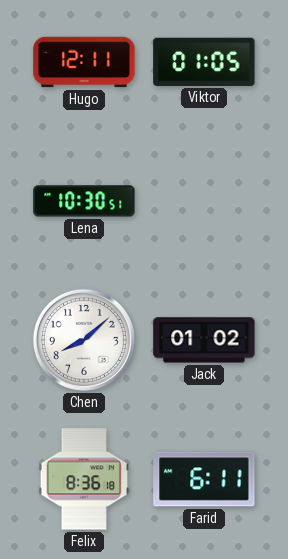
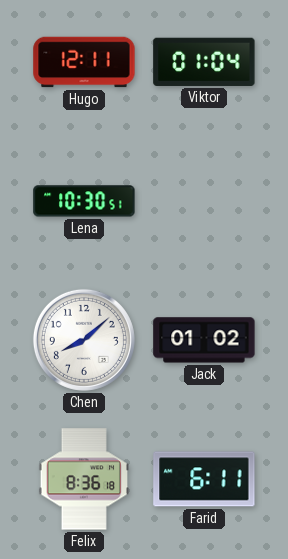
Viktor: 01:05 -> 01:04
